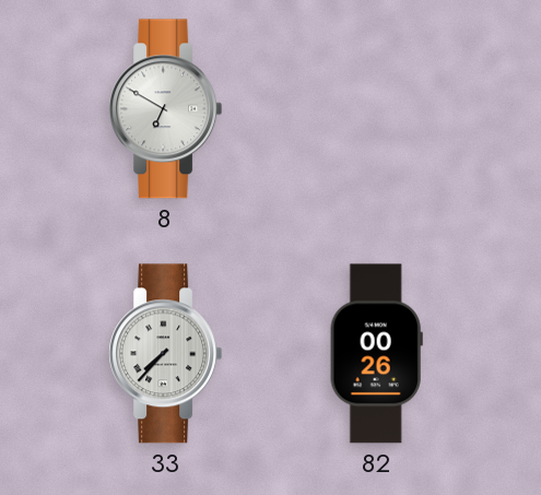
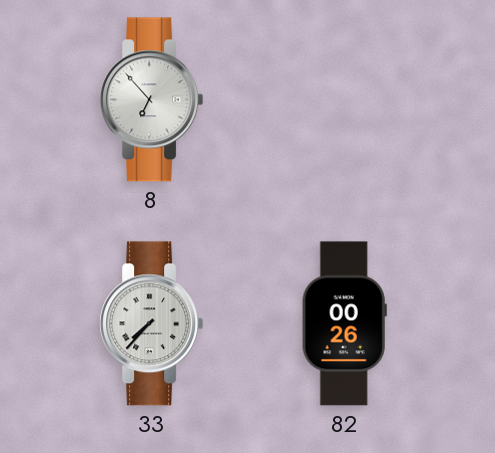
8: 6:50 -> 6:53
